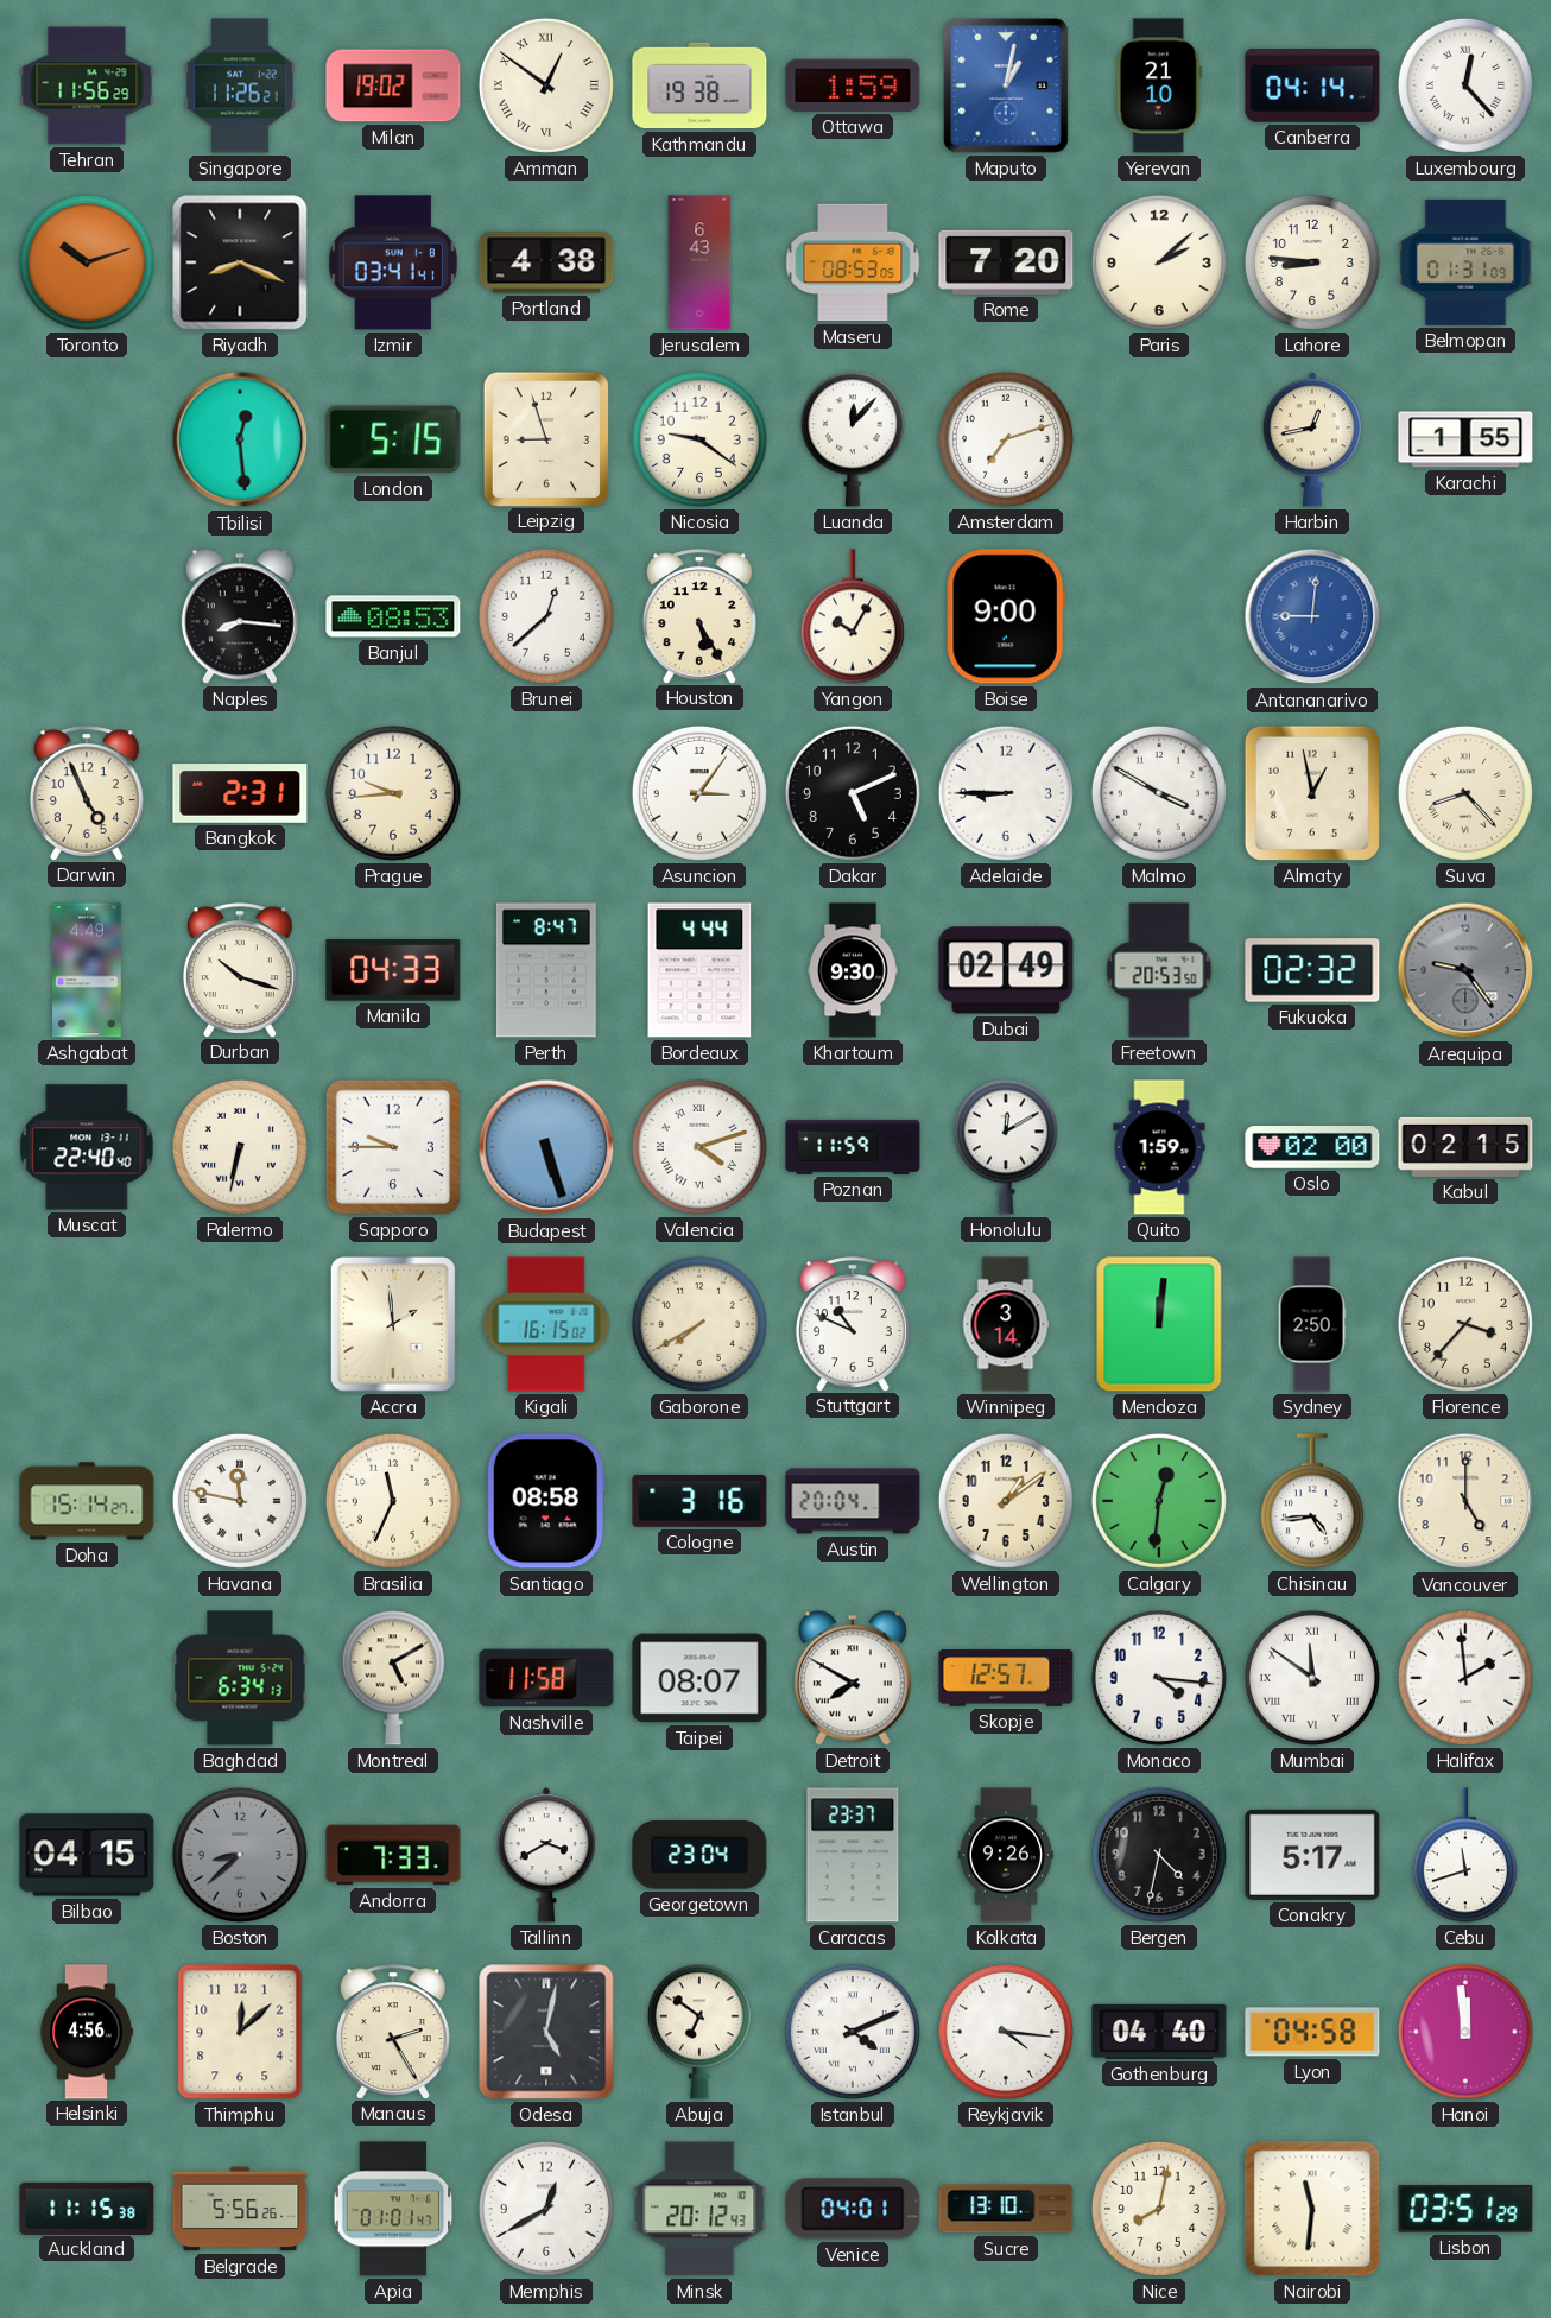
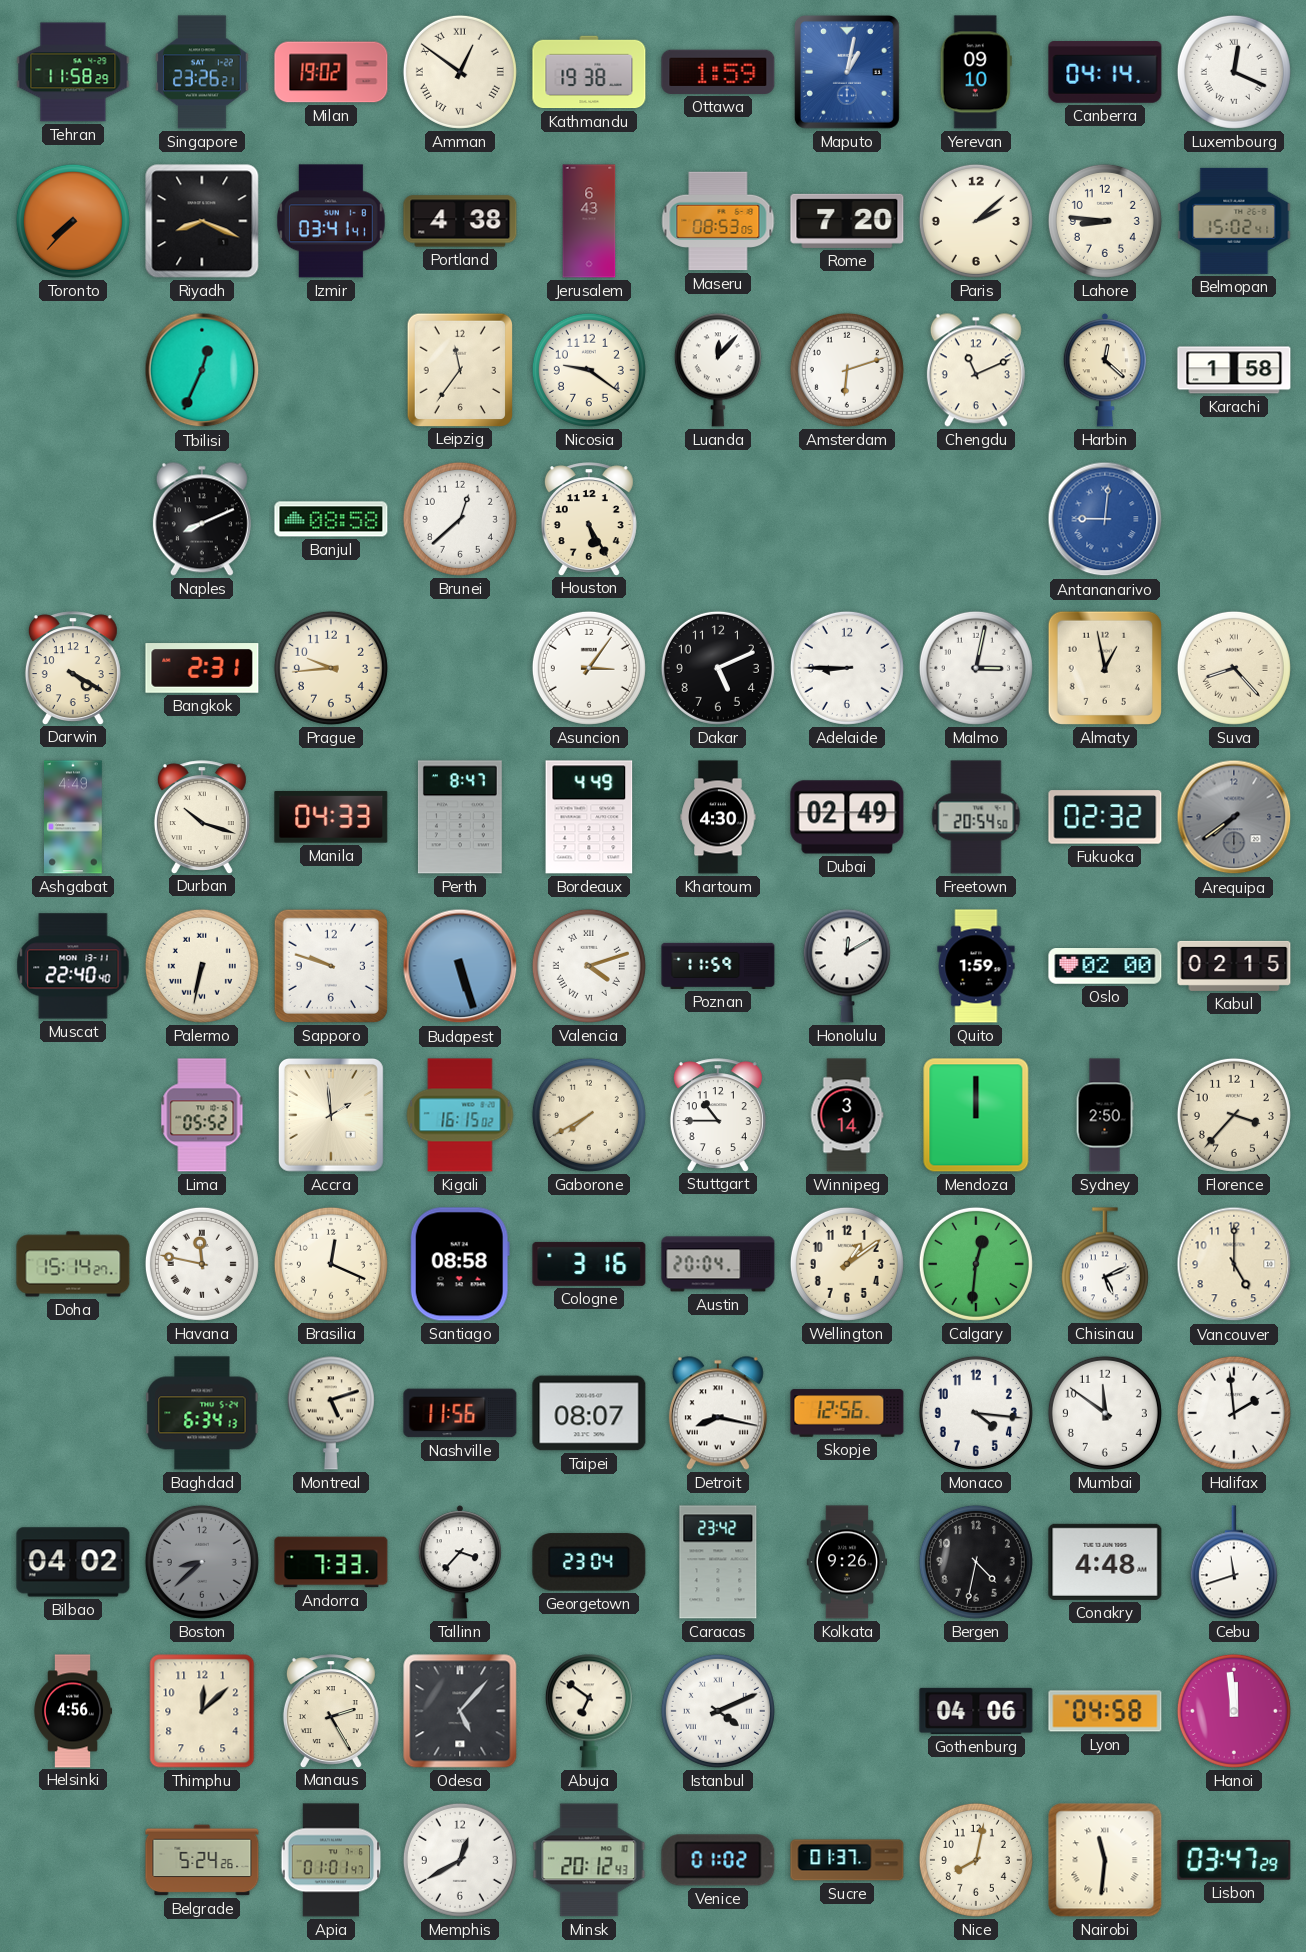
Tehran: 11:56 -> 11:58
Singapore: 11:26 -> 23:26
Yerevan: 21:10 -> 09:10
Luxembourg: 12:23 -> 12:19
Toronto: 10:12 -> 7:37
Belmopan: 01:31 -> 15:02
Tbilisi: 12:29 -> 12:34
London: 5:15 -> none
Leipzig: 8:57 -> 11:36
Amsterdam: 7:12 -> 6:12
Chengdu: none -> 11:11
Harbin: 12:43 -> 12:22
Karachi: 1:55 -> 1:58
Naples: 8:16 -> 8:11
Banjul: 08:53 -> 08:58
Yangon: 10:05 -> none
Boise: 9:00 -> none
Darwin: 4:56 -> 4:20
Malmo: 3:50 -> 3:02
Bordeaux: 4:44 -> 4:49
Khartoum: 9:30 -> 4:30
Freetown: 20:53 -> 20:54
Arequipa: 9:24 -> 7:39
Sapporo: 9:45 -> 9:48
Lima: none -> 05:52
Stuttgart: 10:49 -> 10:45
Mendoza: 12:01 -> 12:00
Brasilia: 11:34 -> 12:19
Chisinau: 4:44 -> 5:11
Montreal: 5:10 -> 5:12
Nashville: 11:58 -> 11:56
Detroit: 7:50 -> 8:17
Skopje: 12:57 -> 12:56
Mumbai numerals: Roman -> Arabic
Bilbao: 04:15 -> 04:02
Tallinn: 3:40 -> 3:37
Caracas: 23:37 -> 23:42
Conakry: 5:17 -> 4:48
Odesa: 5:02 -> 5:07
Reykjavik: 4:16 -> none
Gothenburg: 04:40 -> 04:06
Auckland: 11:15 -> none
Belgrade: 5:56 -> 5:24
Venice: 04:01 -> 01:02
Sucre: 13:10 -> 01:37
Lisbon: 03:51 -> 03:47
